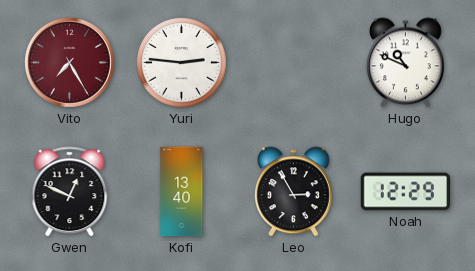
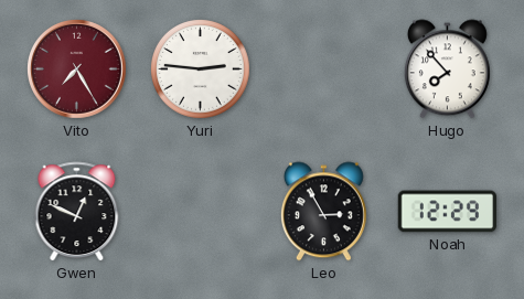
Hugo: 10:49 -> 7:53
Kofi: 13:40 -> none
